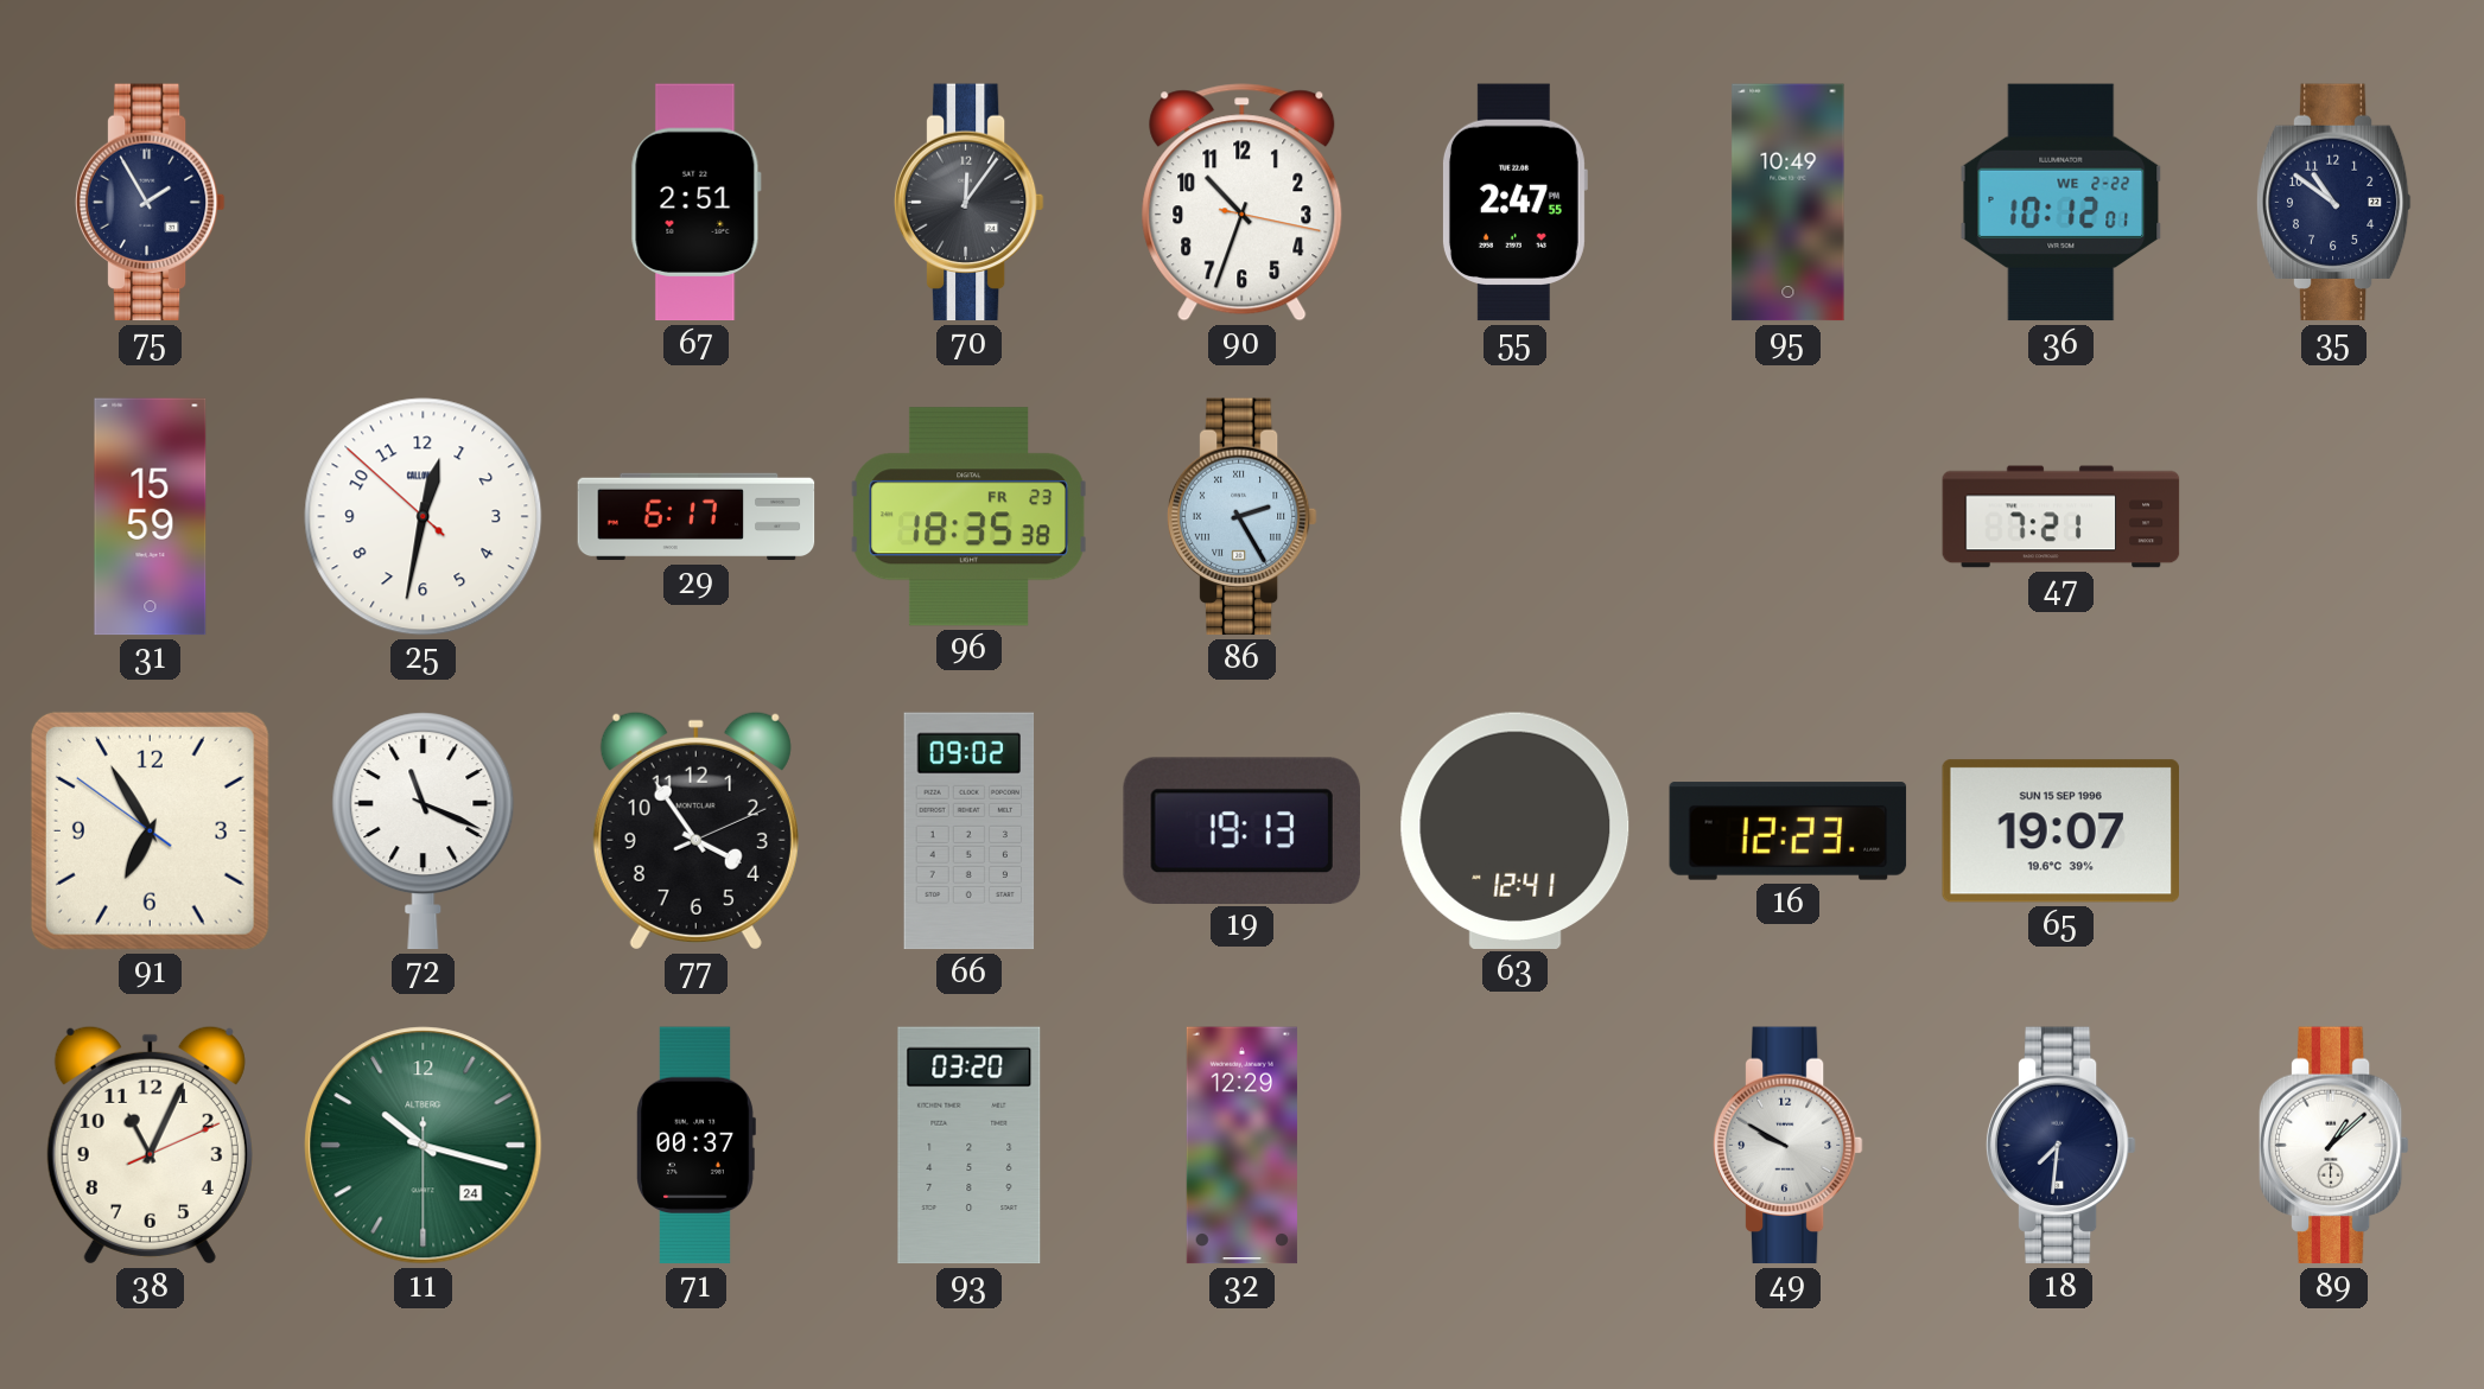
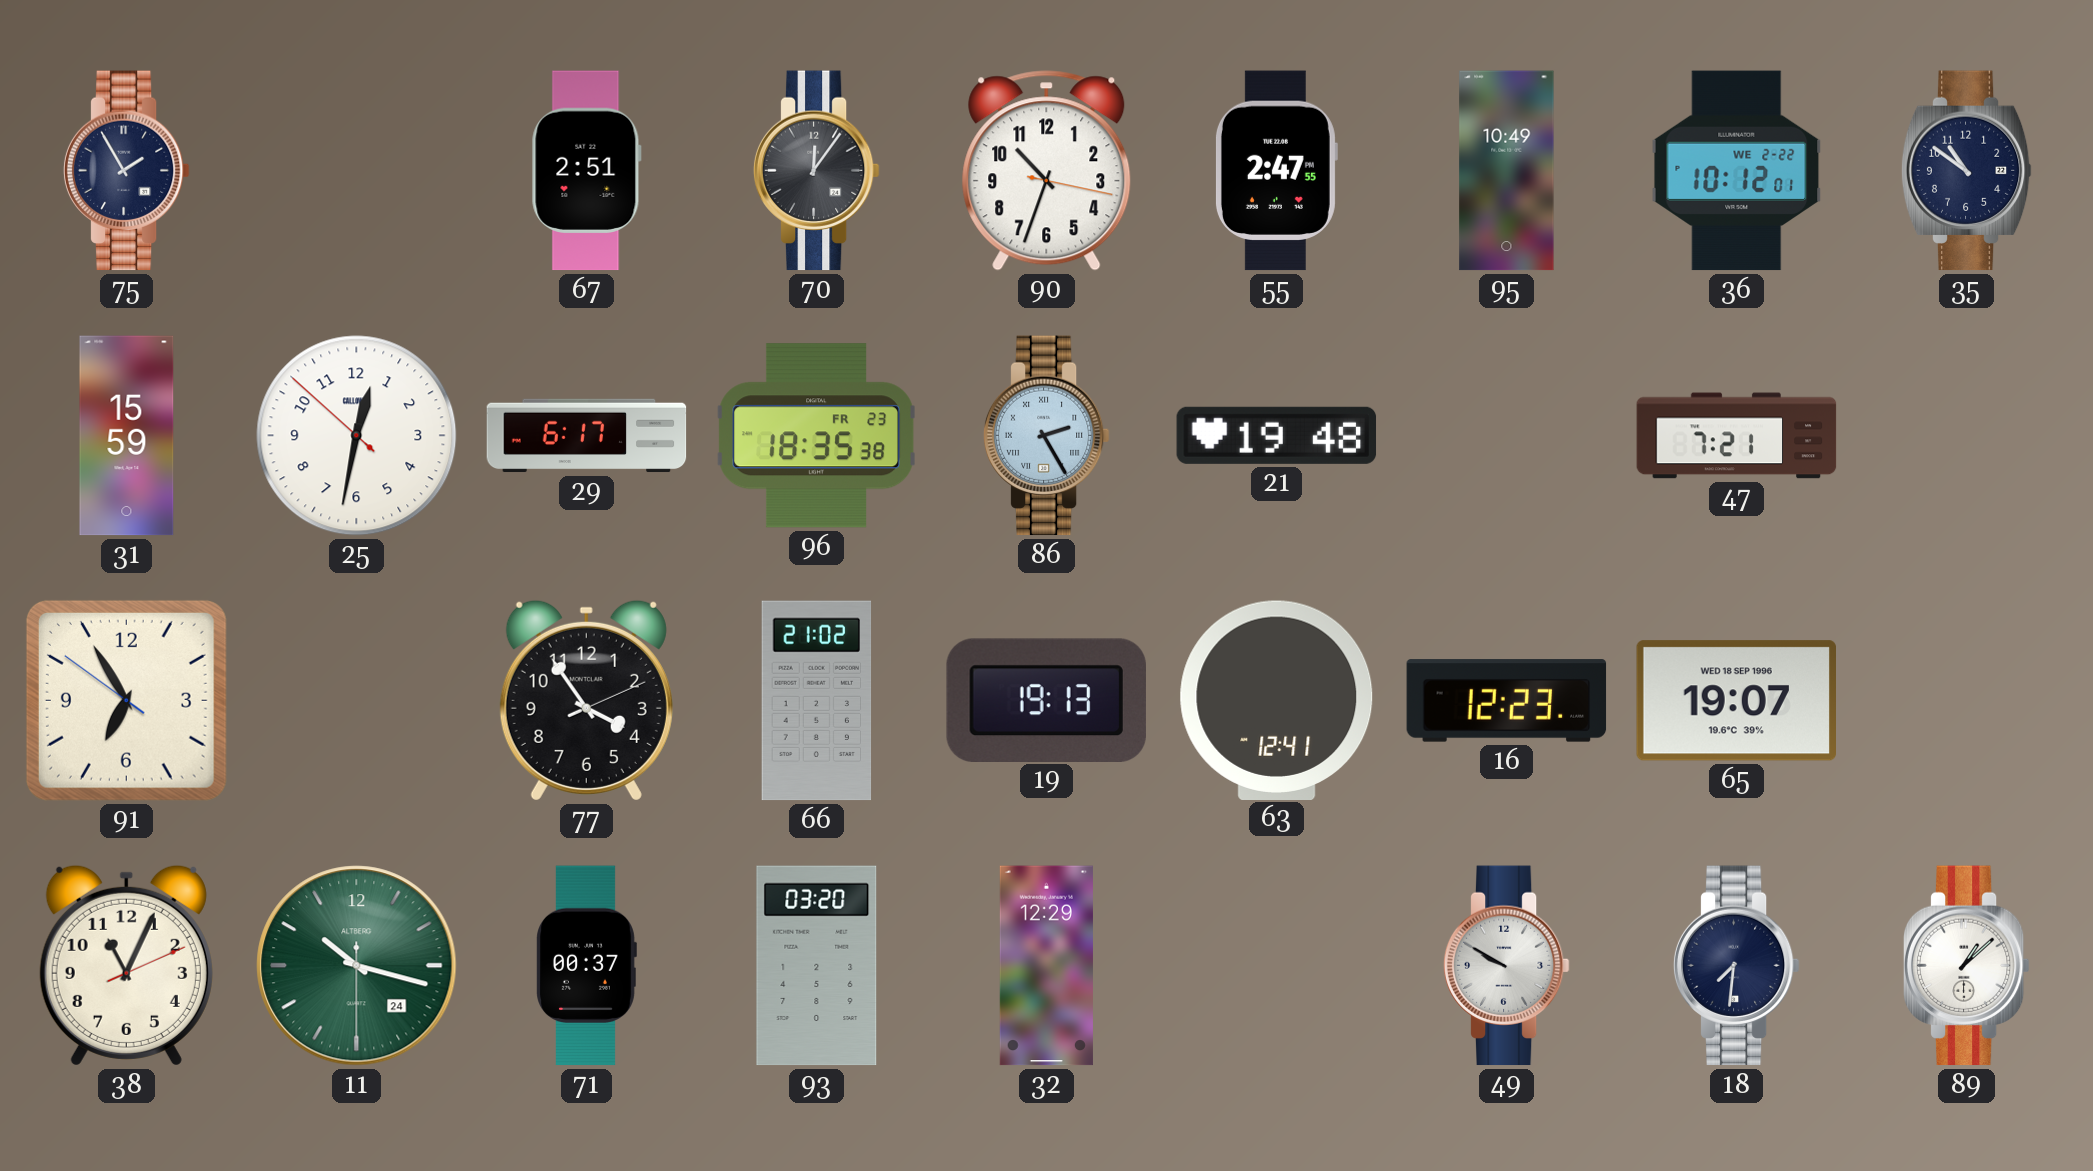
21: none -> 19:48
72: 11:19 -> none
66: 09:02 -> 21:02
65 date: SUN 15 SEP 1996 -> WED 18 SEP 1996
